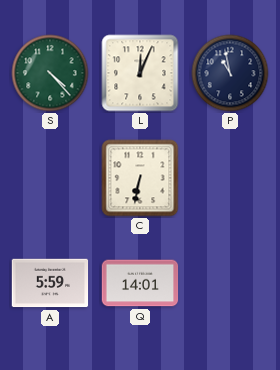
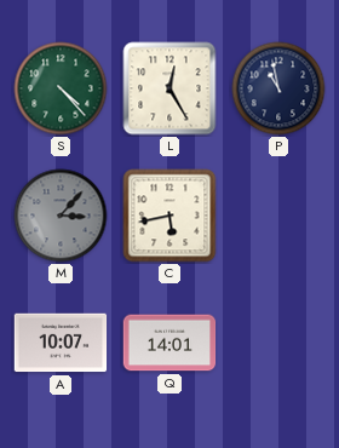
L: 12:04 -> 12:25
M: none -> 3:07
C: 6:32 -> 5:43
A: 5:59 -> 10:07
